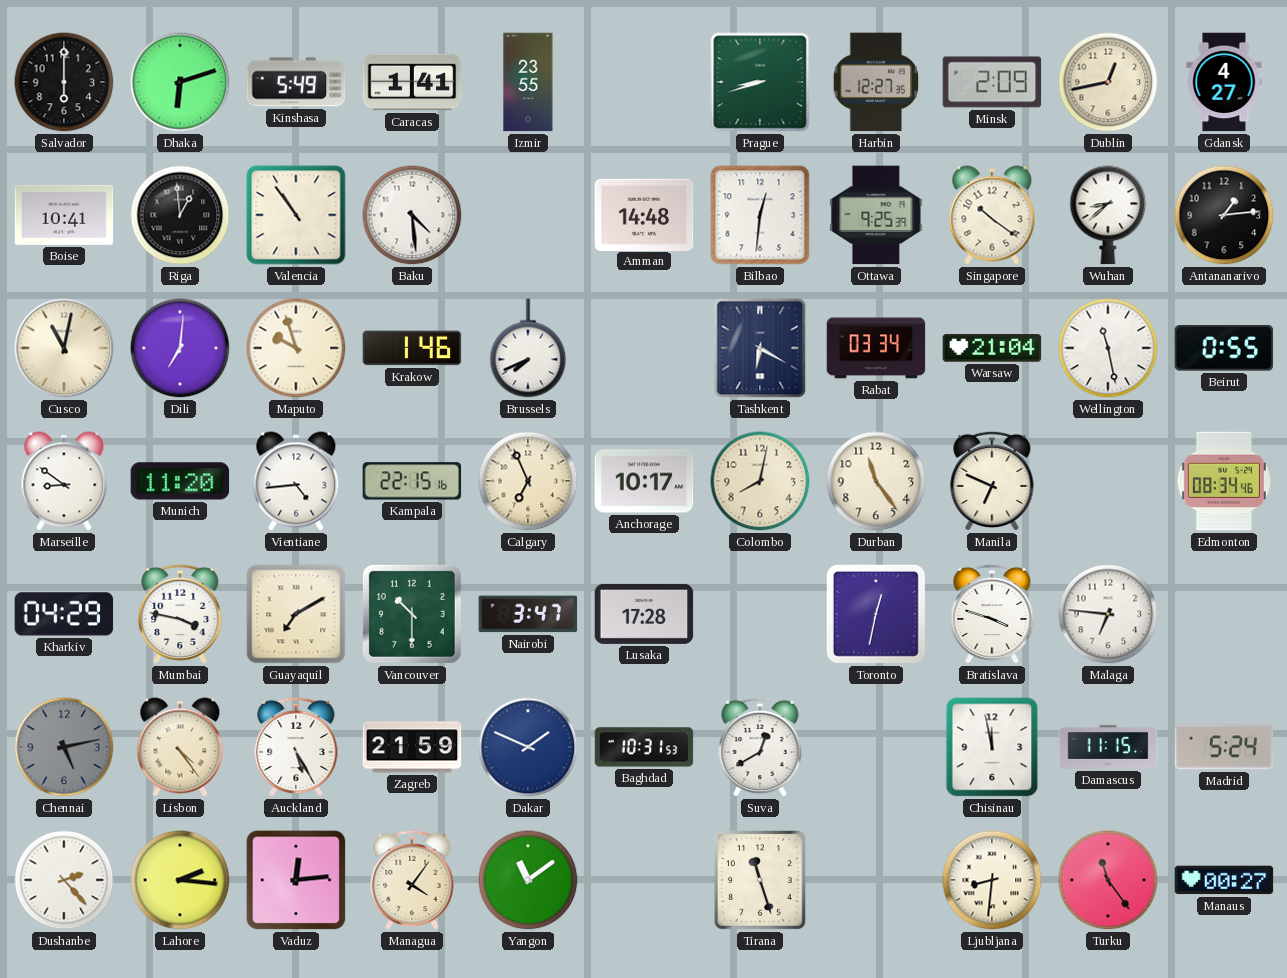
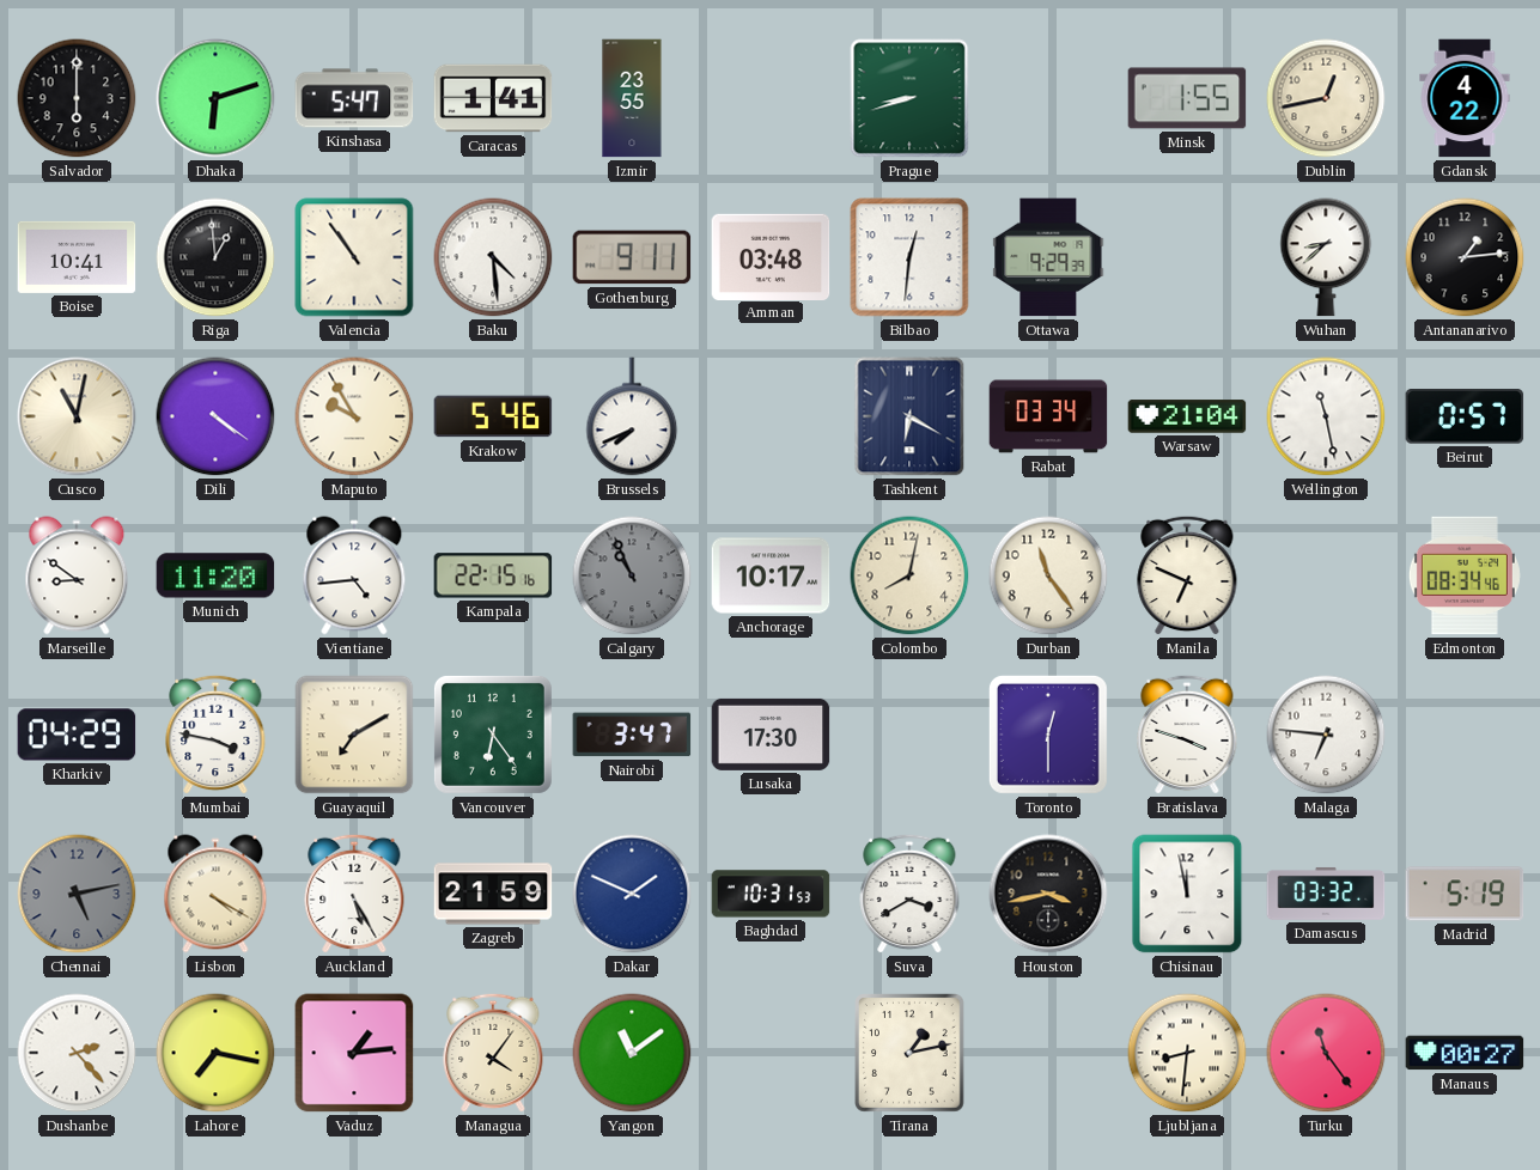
Kinshasa: 5:49 -> 5:47
Harbin: 12:27 -> none
Minsk: 2:09 -> 1:55
Gdansk: 4:27 -> 4:22
Gothenburg: none -> 9:11
Amman: 14:48 -> 03:48
Ottawa: 9:25 -> 9:29
Singapore: 10:21 -> none
Dili: 7:01 -> 4:21
Maputo: 9:57 -> 9:55
Krakow: 1:46 -> 5:46
Beirut: 0:55 -> 0:57
Calgary: 6:56 -> 10:56
Calgary dial: cream -> grey
Vancouver: 10:30 -> 6:24
Lusaka: 17:28 -> 17:30
Toronto: 12:32 -> 12:30
Lisbon: 4:24 -> 4:20
Suva: 12:40 -> 3:40
Houston: none -> 3:43
Damascus: 11:15 -> 03:32
Madrid: 5:24 -> 5:19
Lahore: 2:16 -> 7:17
Vaduz: 12:14 -> 1:14
Tirana: 11:27 -> 1:13
